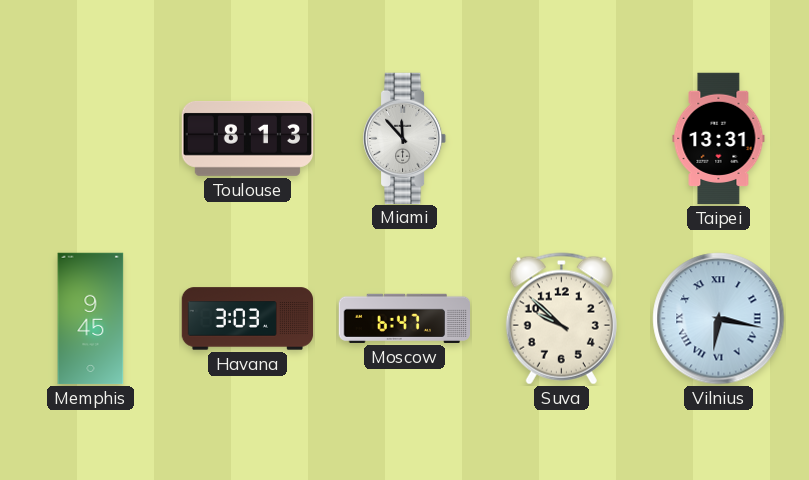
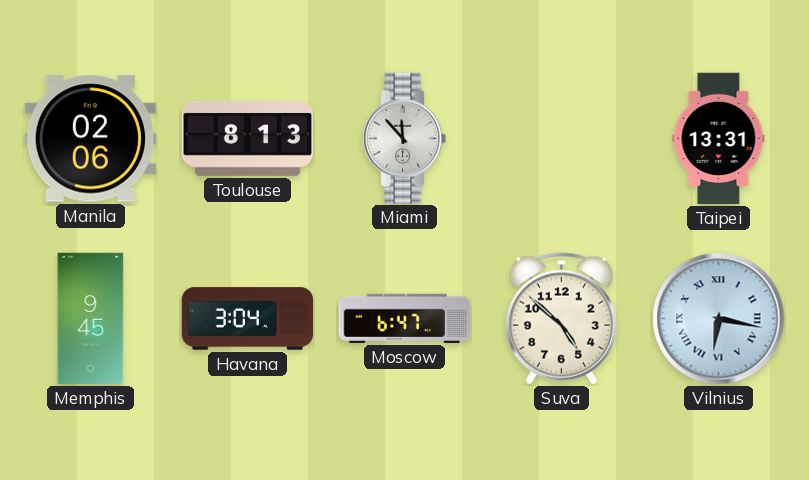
Manila: none -> 02:06
Havana: 3:03 -> 3:04
Suva: 9:52 -> 4:52
